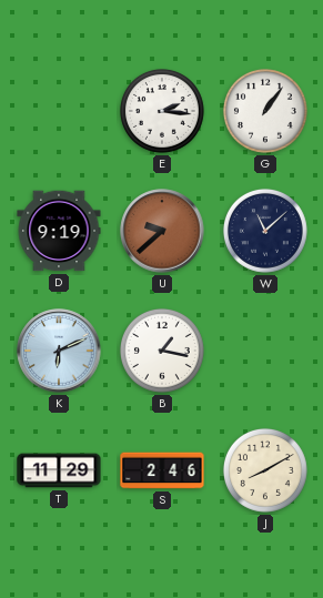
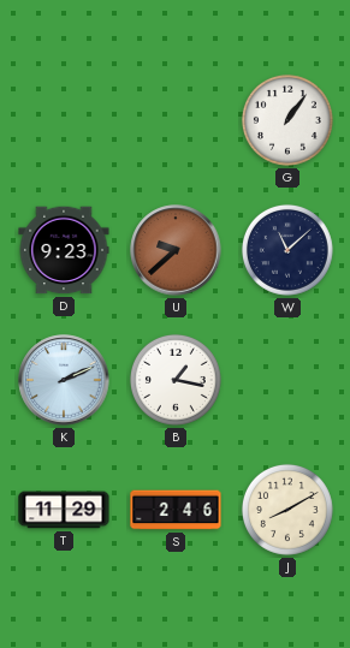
E: 2:16 -> none
D: 9:19 -> 9:23
K: 6:11 -> 2:11
